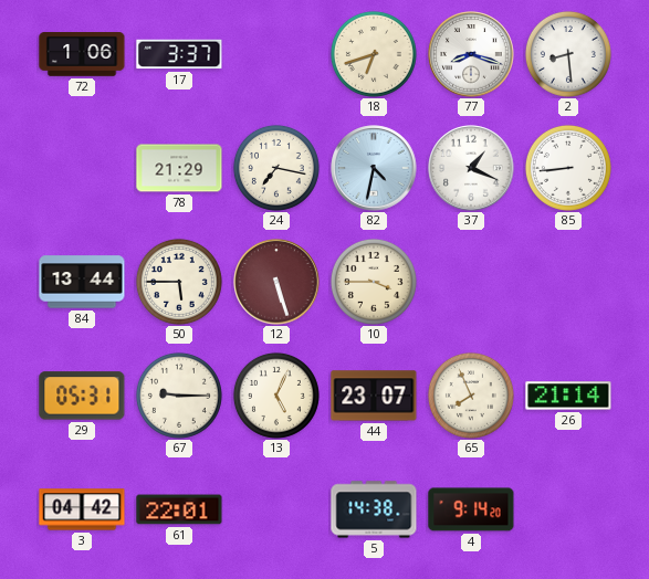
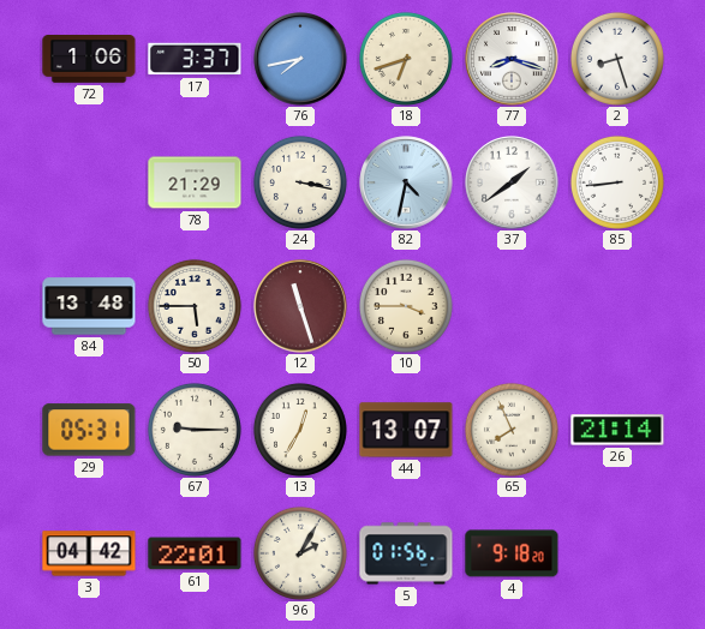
76: none -> 7:43
2: 8:29 -> 8:27
24: 7:17 -> 3:17
37: 1:19 -> 1:39
84: 13:44 -> 13:48
12: 5:27 -> 11:27
13: 5:04 -> 12:35
44: 23:07 -> 13:07
96: none -> 2:05
5: 14:38 -> 01:56
4: 9:14 -> 9:18
